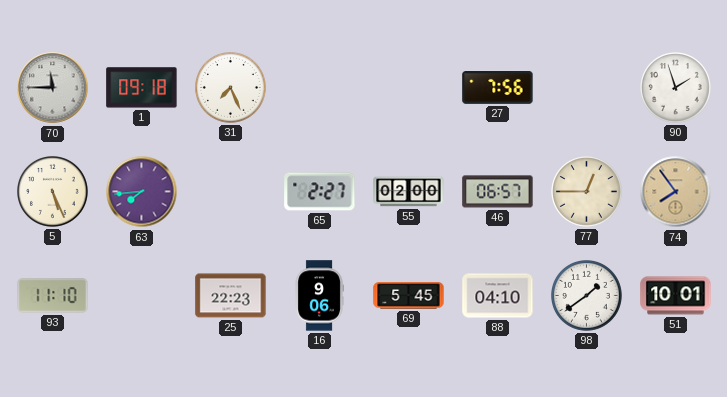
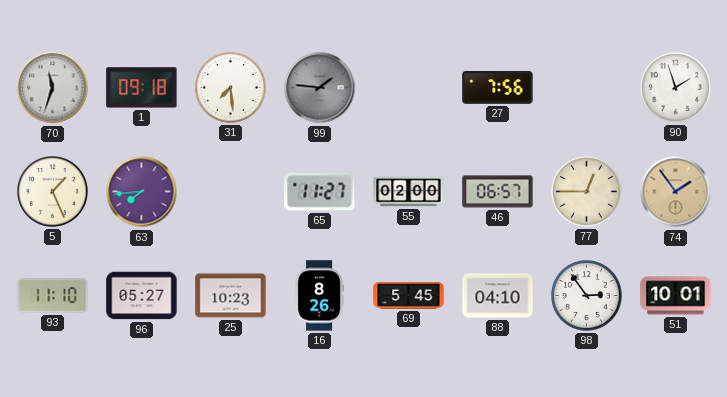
70: 11:45 -> 11:33
31: 7:26 -> 7:29
99: none -> 1:46
5: 5:26 -> 1:26
65: 2:27 -> 11:27
74: 7:54 -> 1:54
96: none -> 05:27
25: 22:23 -> 10:23
16: 9:06 -> 8:26
98: 1:39 -> 2:54
